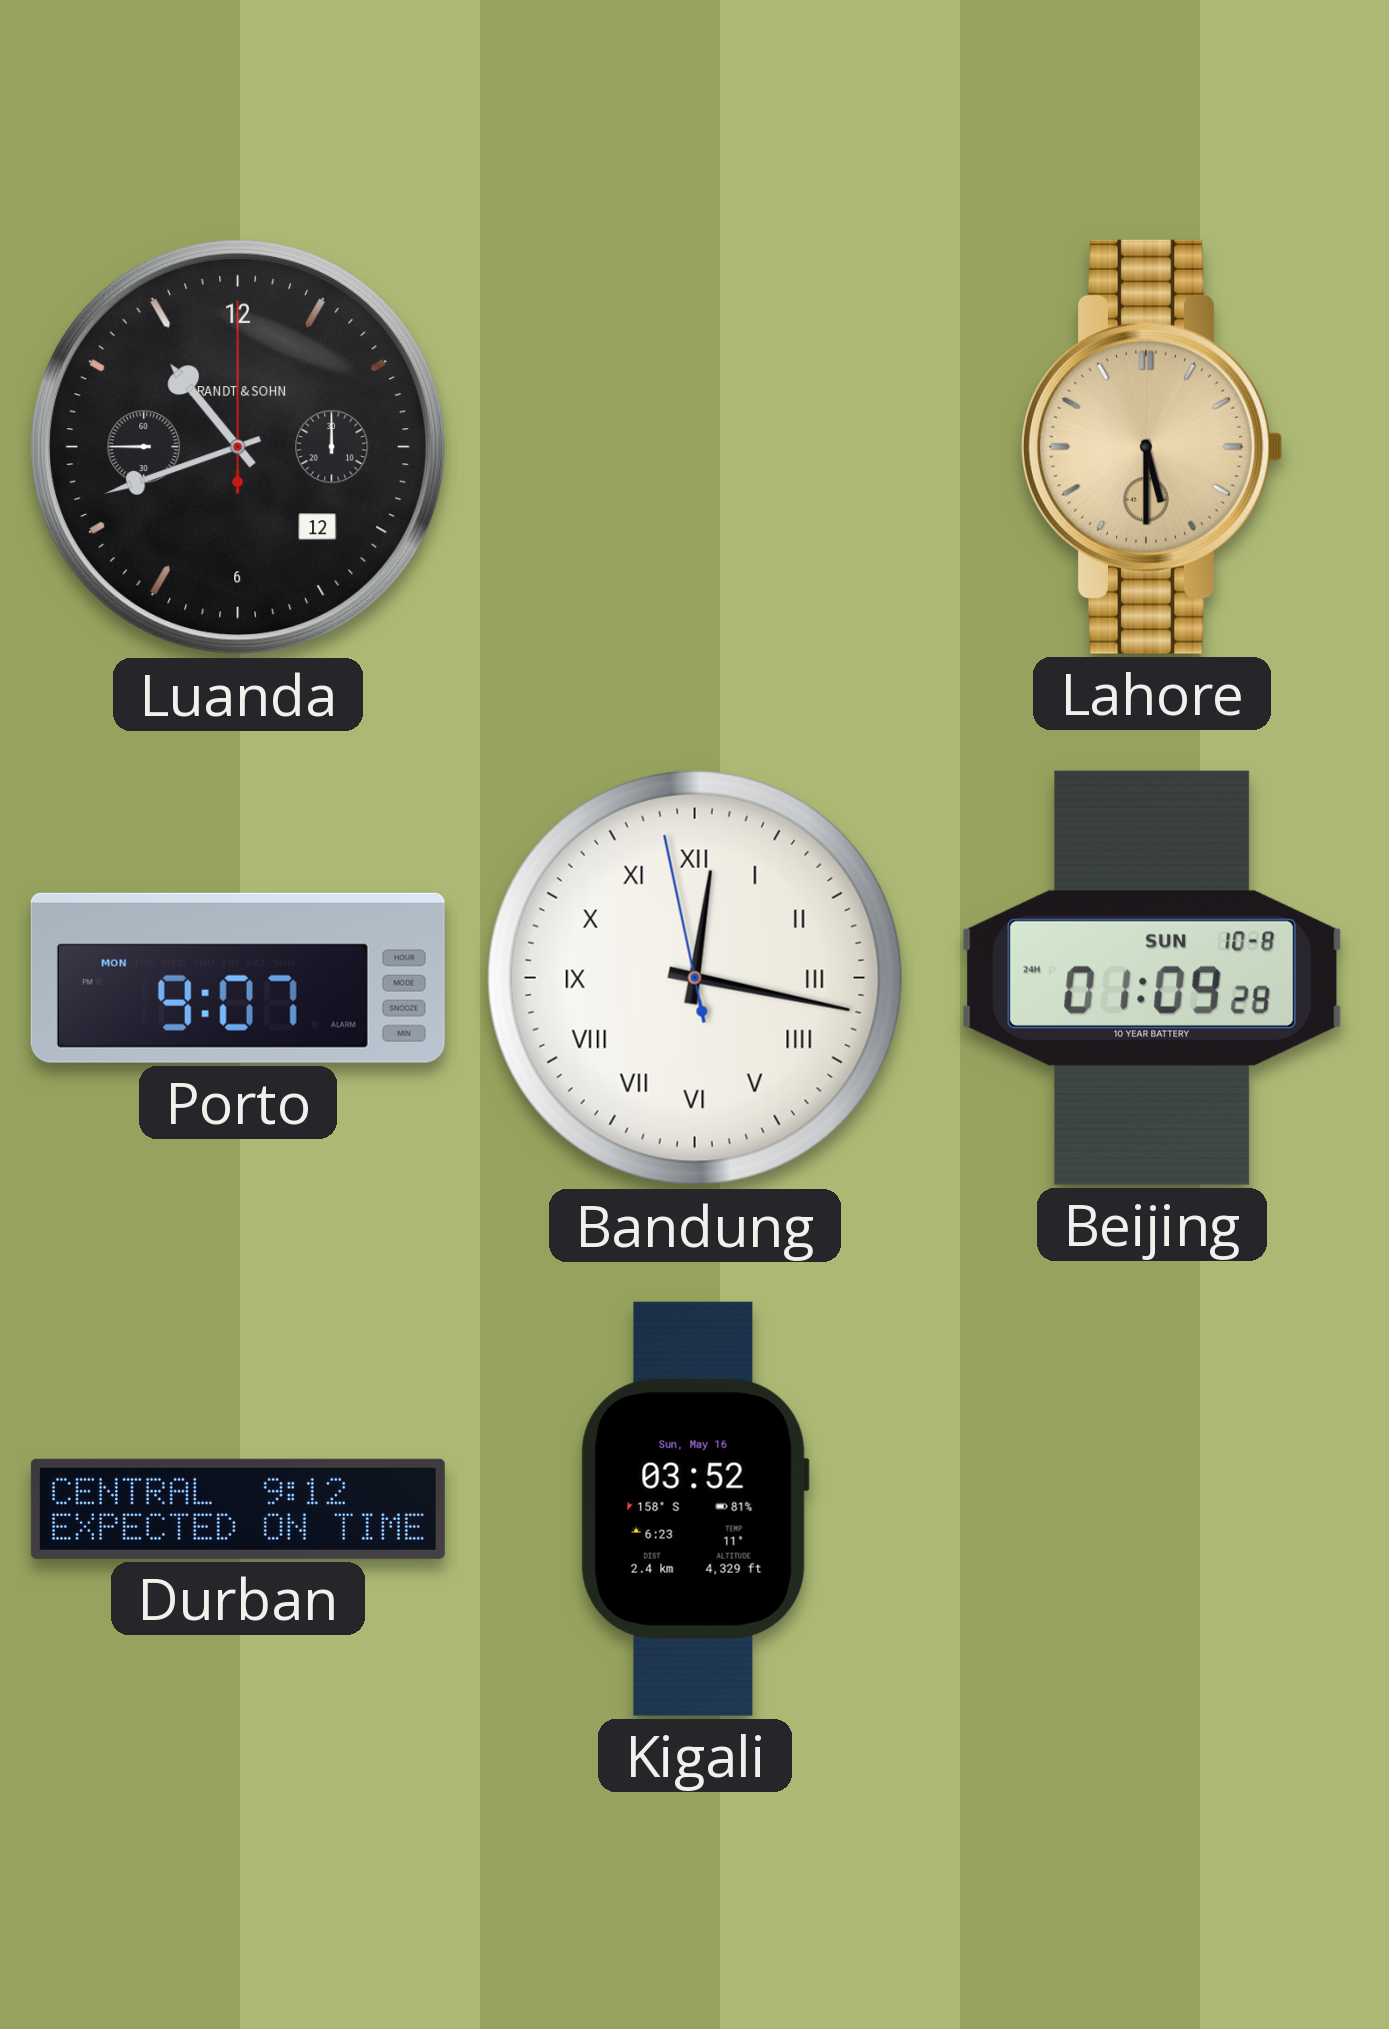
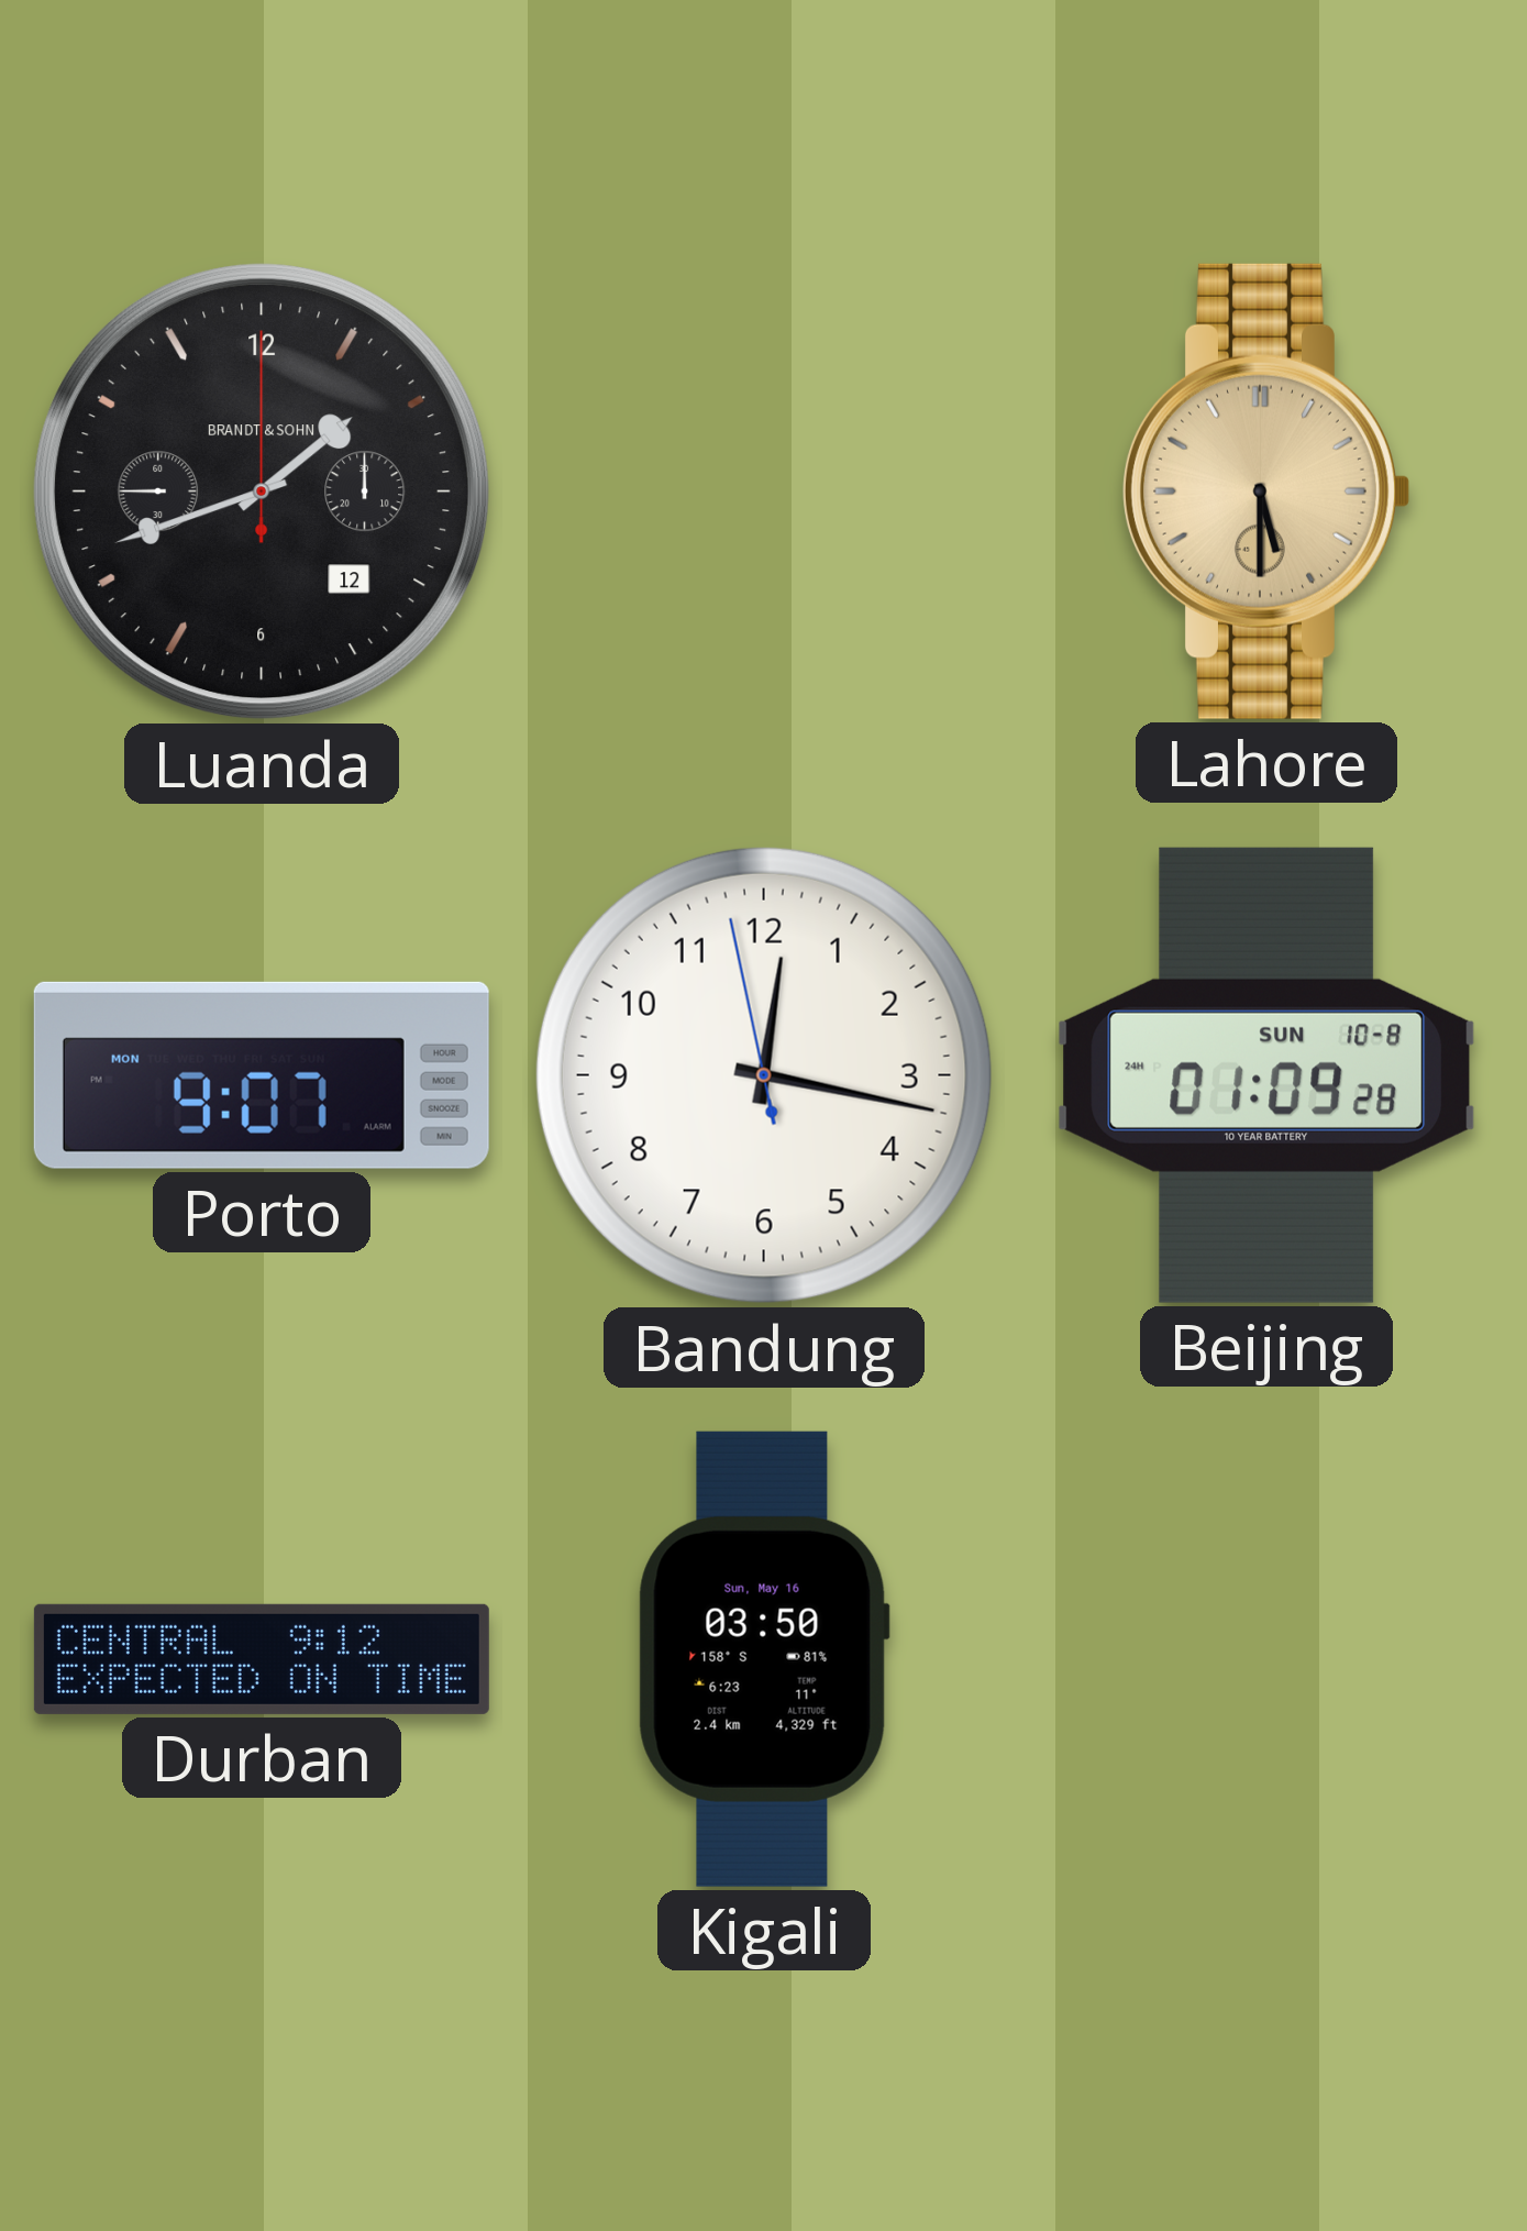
Luanda: 10:41 -> 1:41
Bandung numerals: Roman -> Arabic
Kigali: 03:52 -> 03:50
